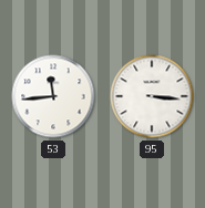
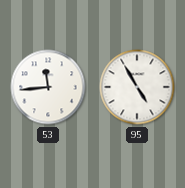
95: 3:16 -> 4:55
